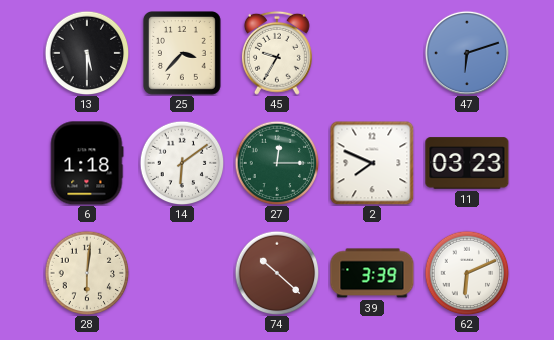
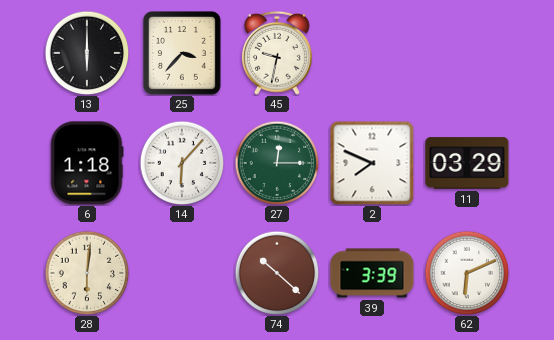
13: 5:30 -> 6:00
45: 9:35 -> 9:32
47: 6:12 -> none
14: 6:09 -> 6:07
11: 03:23 -> 03:29
